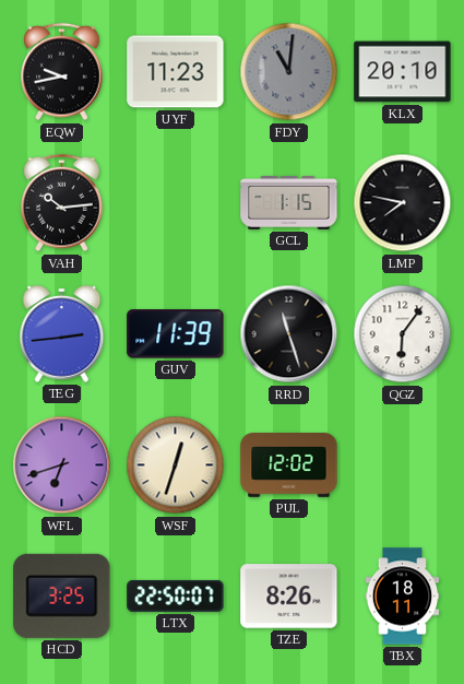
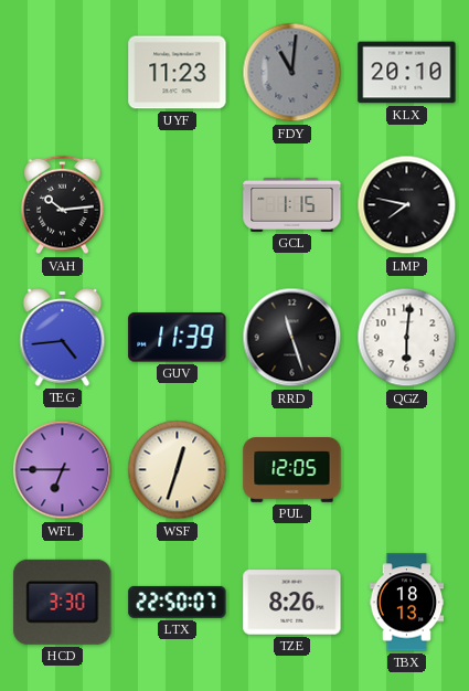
EQW: 9:43 -> none
TEG: 2:44 -> 4:44
QGZ: 6:06 -> 6:01
WFL: 6:42 -> 6:45
PUL: 12:02 -> 12:05
HCD: 3:25 -> 3:30
TBX: 18:11 -> 18:13
